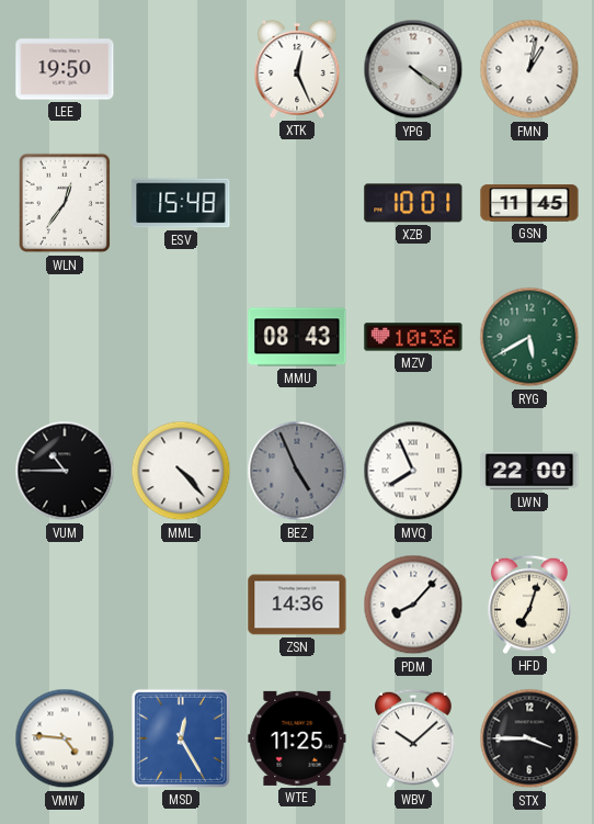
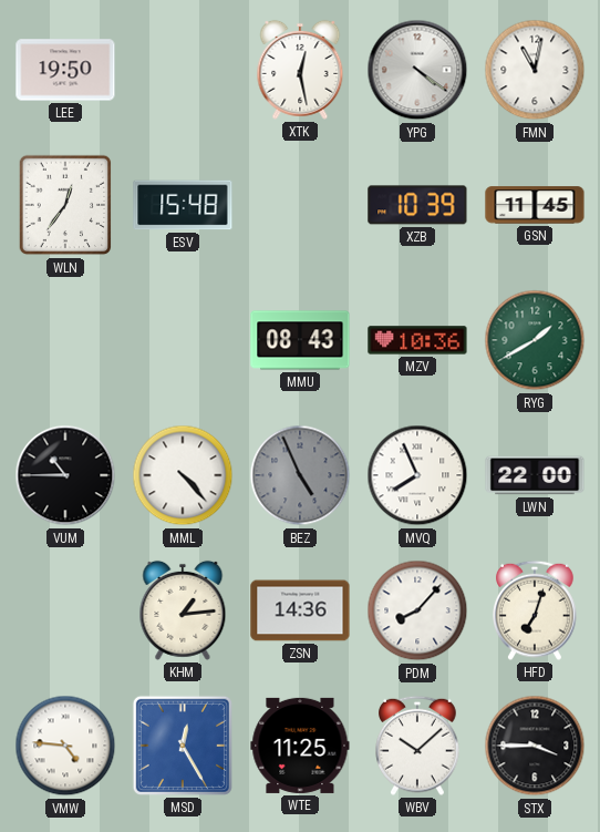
XTK: 12:26 -> 12:28
FMN: 1:02 -> 11:02
XZB: 10:01 -> 10:39
RYG: 5:40 -> 1:40
KHM: none -> 1:14
